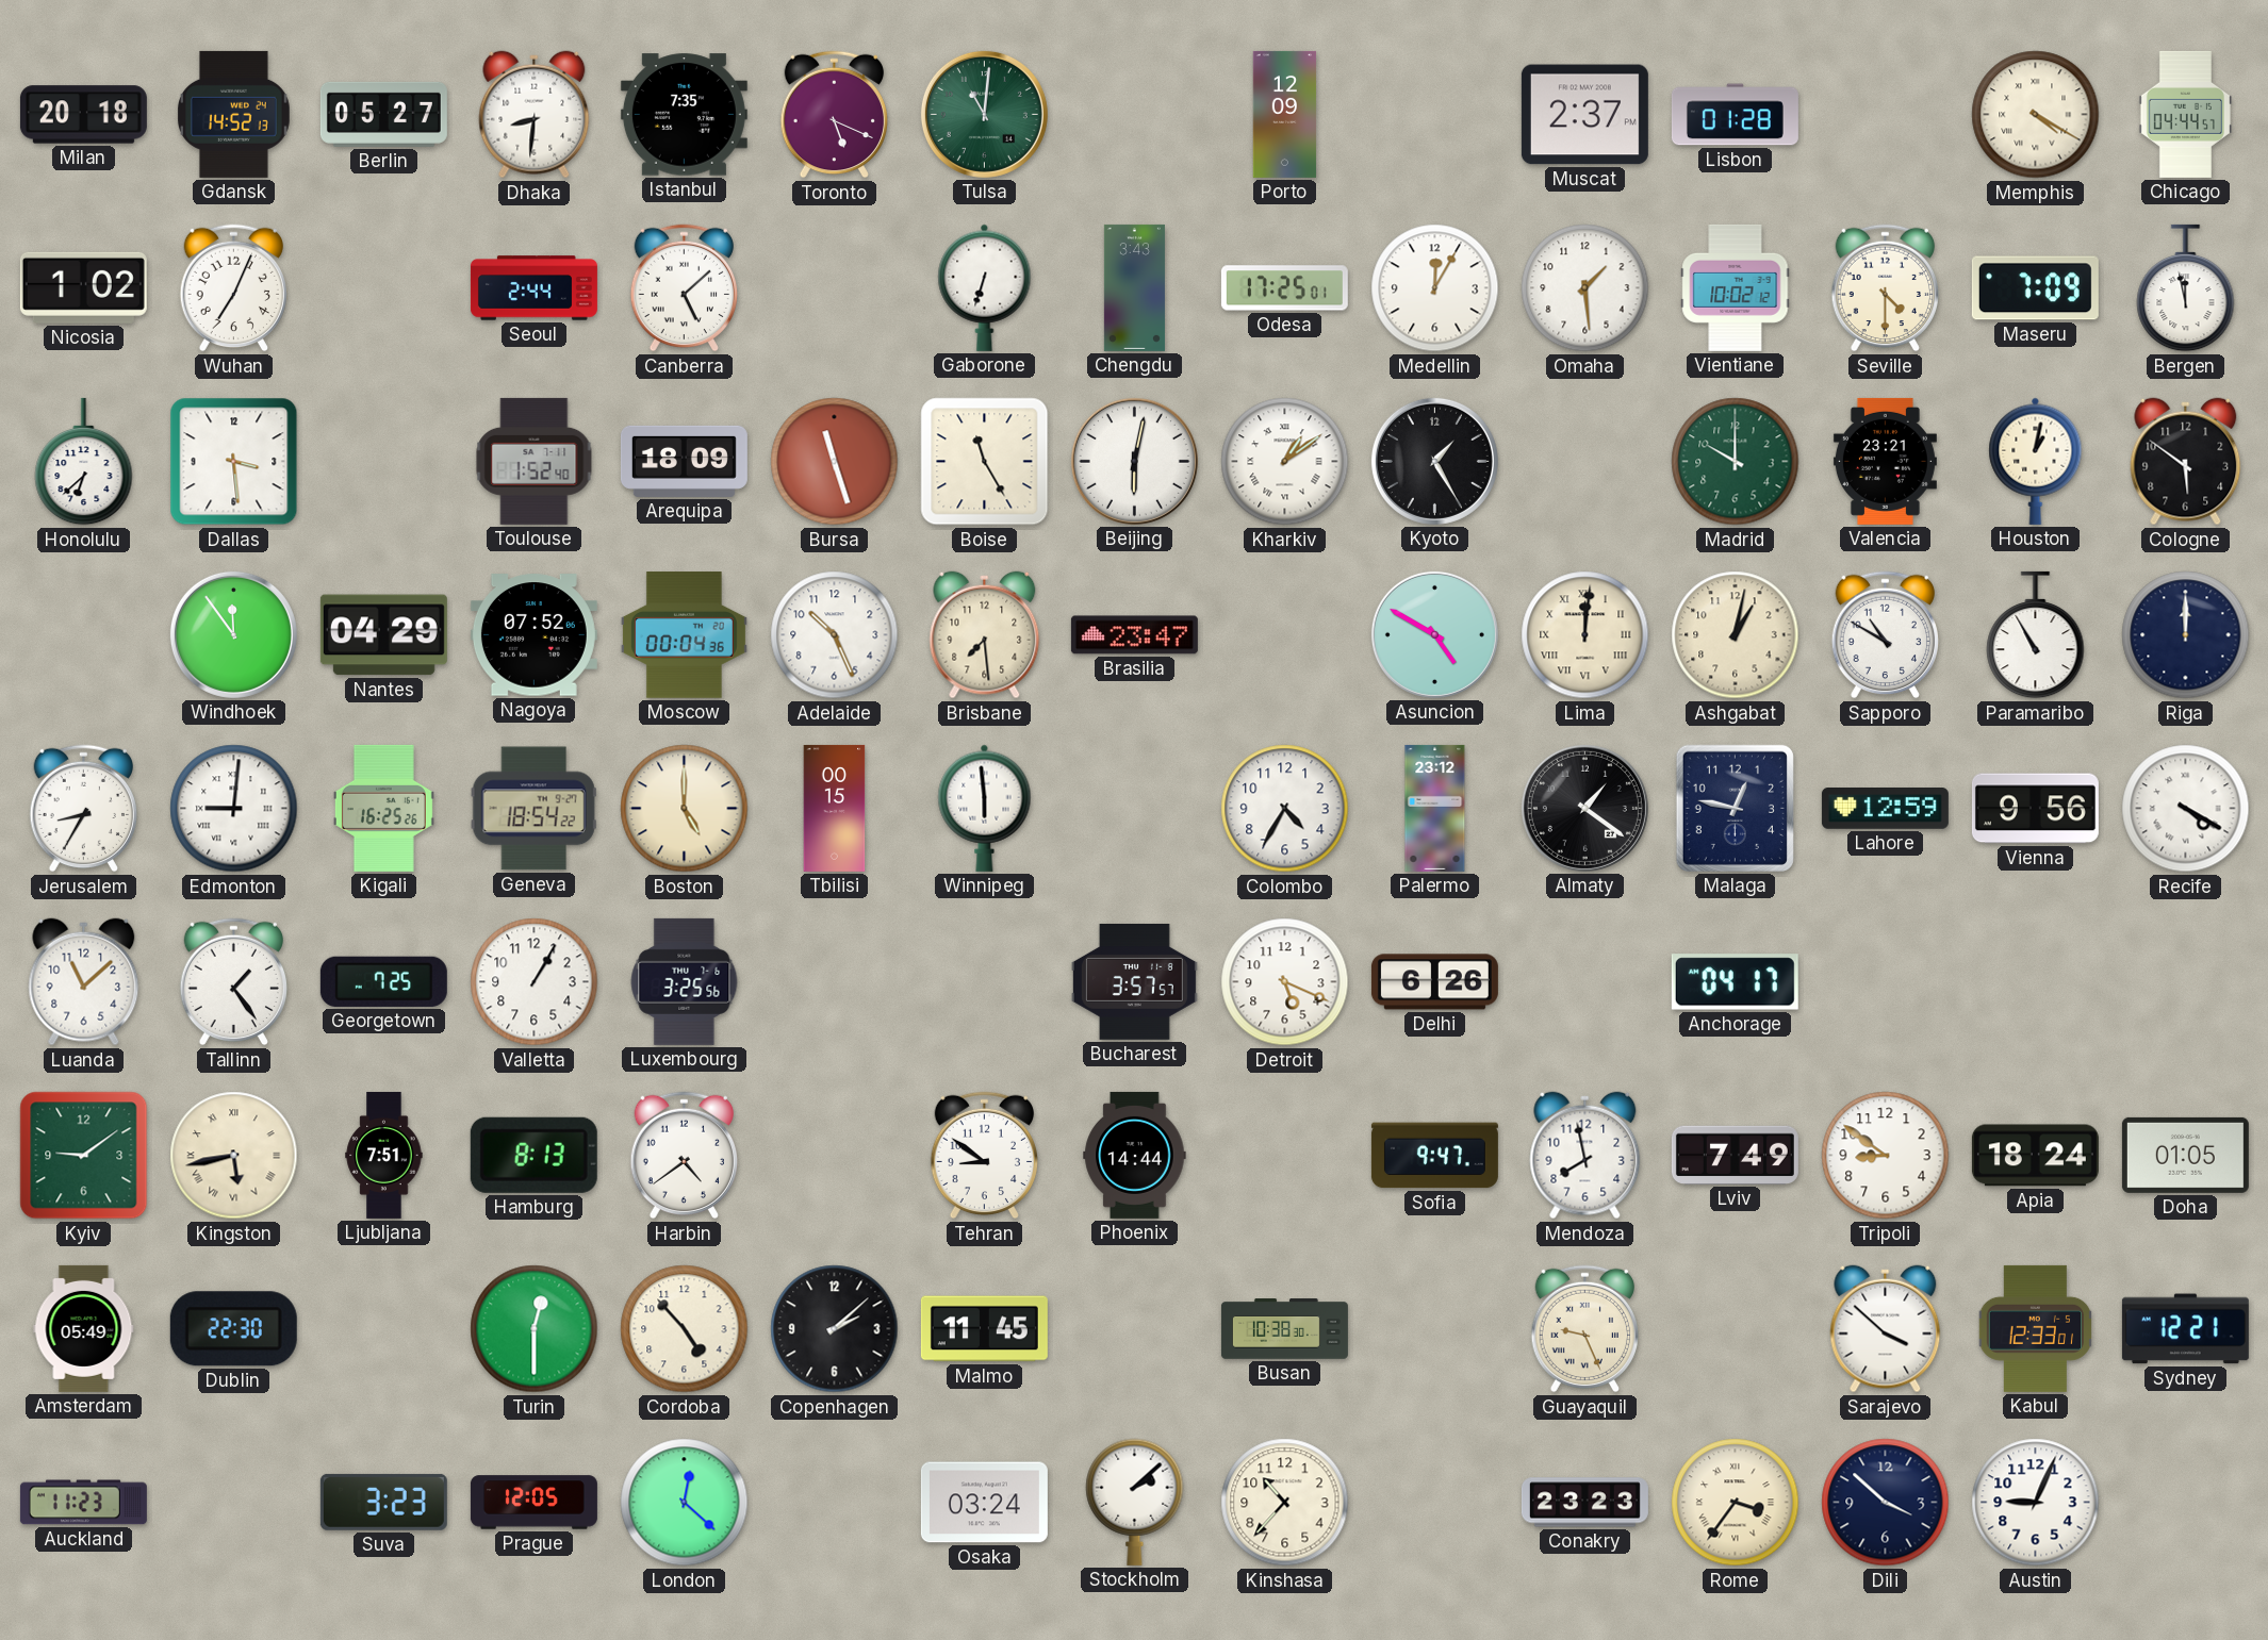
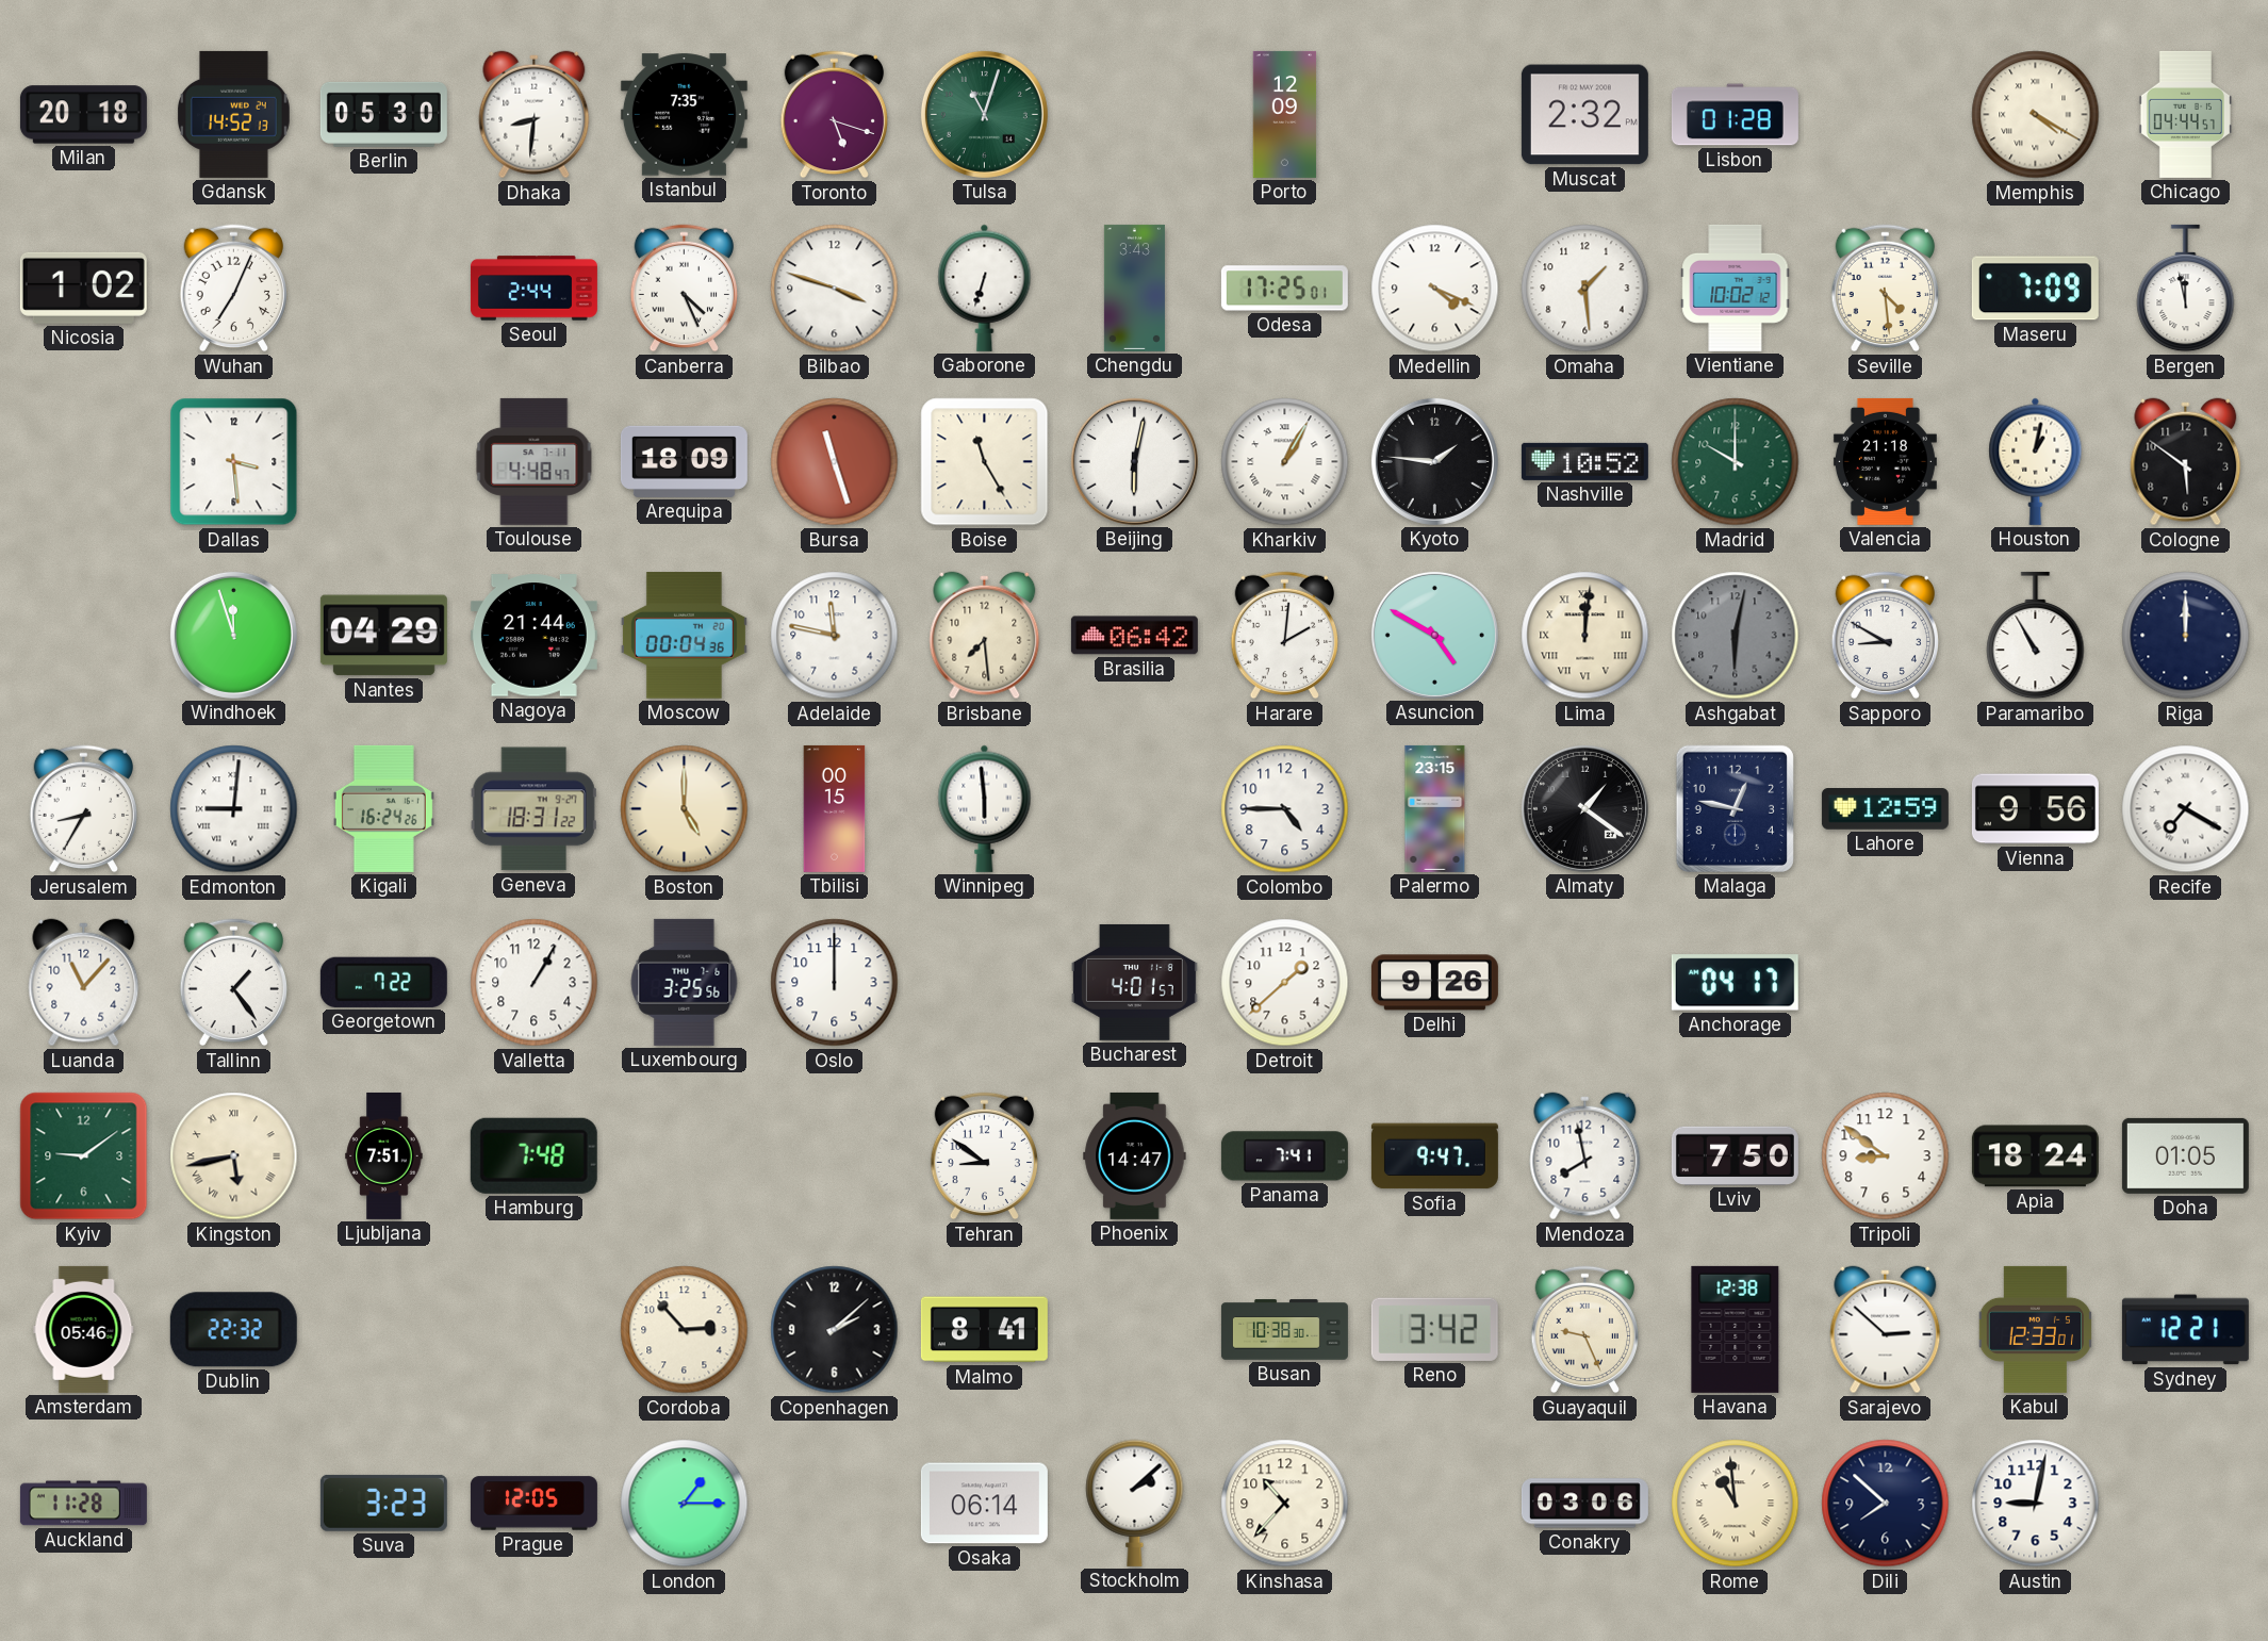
Berlin: 05:27 -> 05:30
Toronto: 5:19 -> 5:18
Tulsa: 11:01 -> 11:03
Muscat: 2:37 -> 2:32
Canberra: 5:08 -> 4:26
Bilbao: none -> 3:48
Medellin: 12:05 -> 4:19
Seville: 4:30 -> 4:29
Honolulu: 6:38 -> none
Toulouse: 1:52 -> 4:48
Kharkiv: 1:09 -> 1:05
Kyoto: 1:25 -> 1:46
Nashville: none -> 10:52
Valencia: 23:21 -> 21:18
Windhoek: 11:54 -> 11:57
Nagoya: 07:52 -> 21:44
Adelaide: 10:26 -> 11:47
Brasilia: 23:47 -> 06:42
Harare: none -> 2:01
Ashgabat: 1:02 -> 6:02
Ashgabat dial: cream -> grey
Sapporo: 10:50 -> 8:50
Kigali: 16:25 -> 16:24
Geneva: 18:54 -> 18:31
Colombo: 4:35 -> 4:45
Palermo: 23:12 -> 23:15
Recife: 4:20 -> 7:20
Luanda: 11:08 -> 11:07
Georgetown: 7:25 -> 7:22
Oslo: none -> 12:00
Bucharest: 3:57 -> 4:01
Detroit: 5:19 -> 1:38
Delhi: 6:26 -> 9:26
Hamburg: 8:13 -> 7:48
Harbin: 4:39 -> none
Phoenix: 14:44 -> 14:47
Panama: none -> 7:41
Lviv: 7:49 -> 7:50
Amsterdam: 05:49 -> 05:46
Dublin: 22:30 -> 22:32
Turin: 12:30 -> none
Cordoba: 4:53 -> 2:53
Malmo: 11:45 -> 8:41
Reno: none -> 3:42
Havana: none -> 12:38
Sarajevo: 3:52 -> 2:52
Auckland: 11:23 -> 11:28
London: 12:22 -> 1:15
Osaka: 03:24 -> 06:14
Conakry: 23:23 -> 03:06
Rome: 3:36 -> 10:59
Dili: 3:52 -> 7:52
Austin: 9:04 -> 9:02
